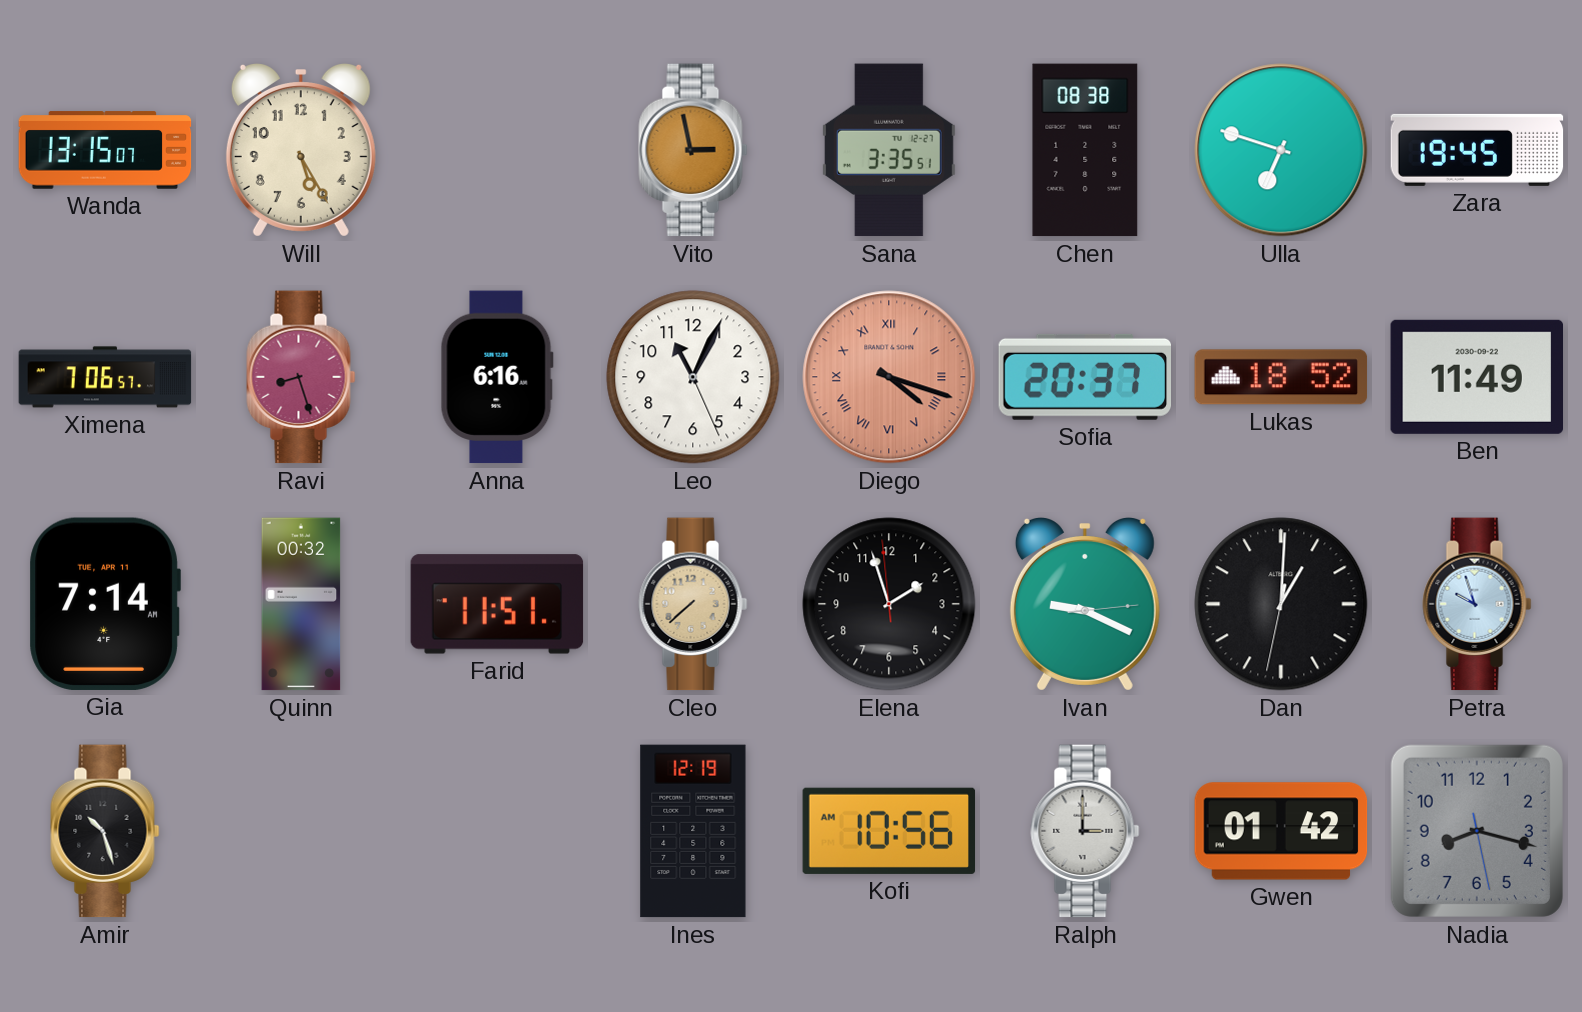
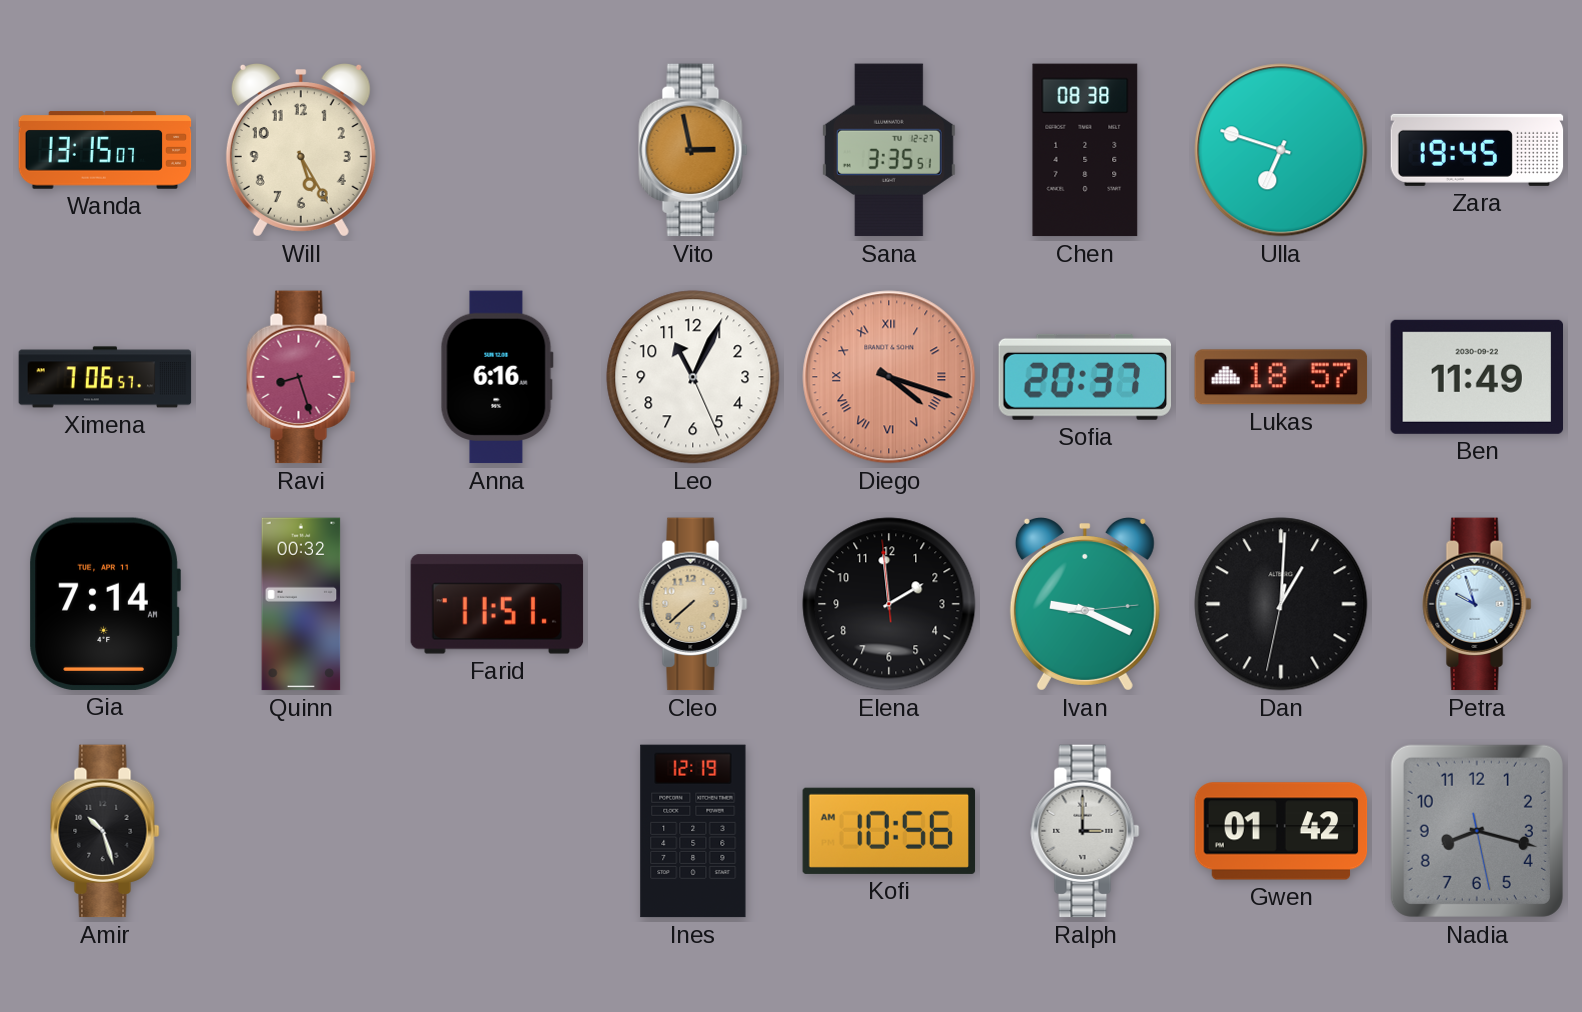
Lukas: 18:52 -> 18:57
Elena: 1:56 -> 1:58
